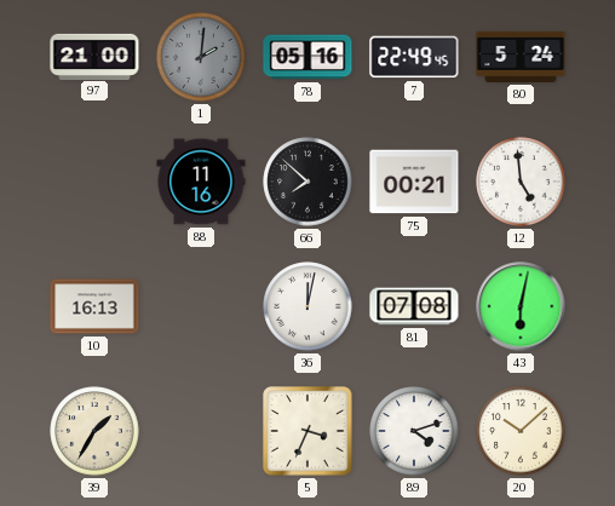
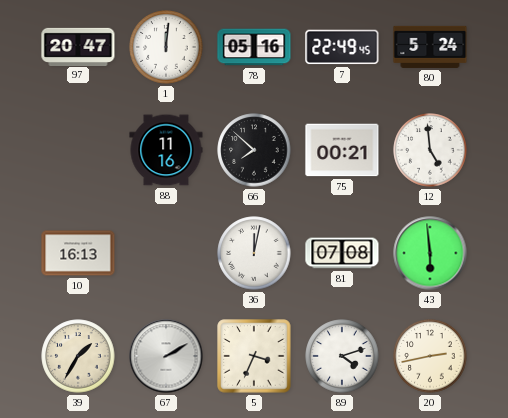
97: 21:00 -> 20:47
1: 2:01 -> 12:01
1 dial: grey -> white
43: 6:02 -> 5:59
67: none -> 2:10
20: 10:08 -> 2:43
